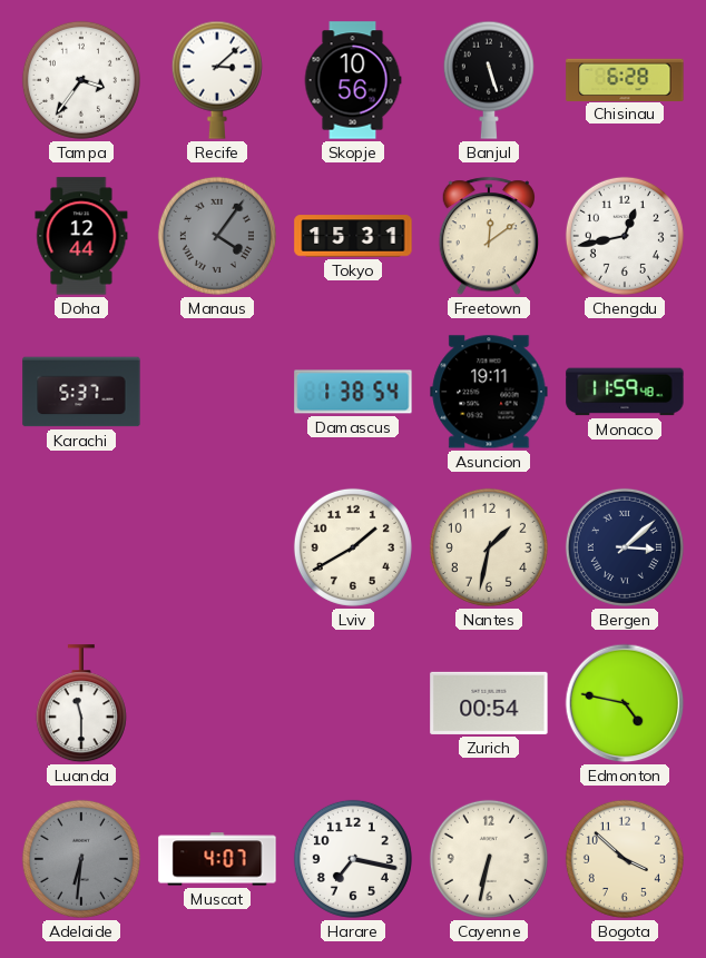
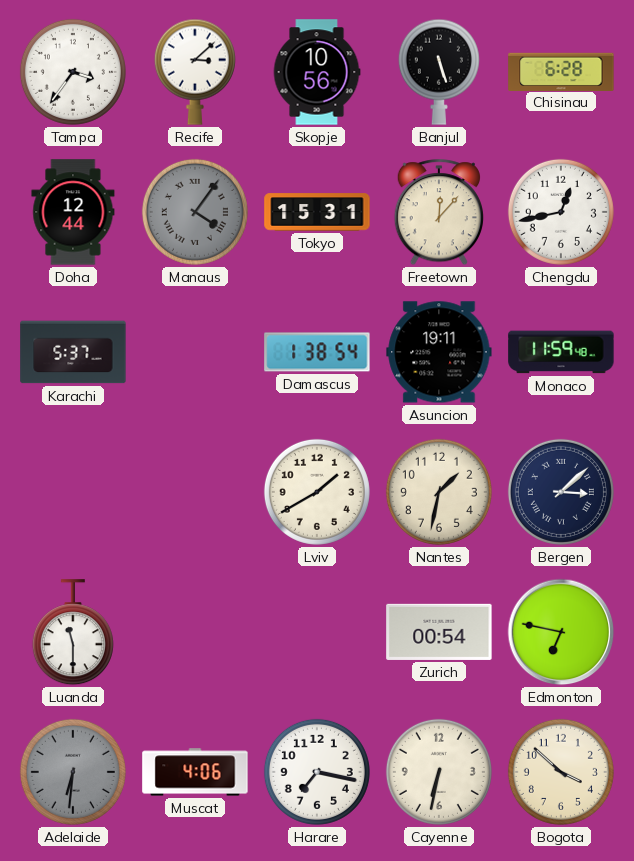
Freetown: 12:09 -> 12:07
Edmonton: 4:47 -> 6:47
Muscat: 4:07 -> 4:06
